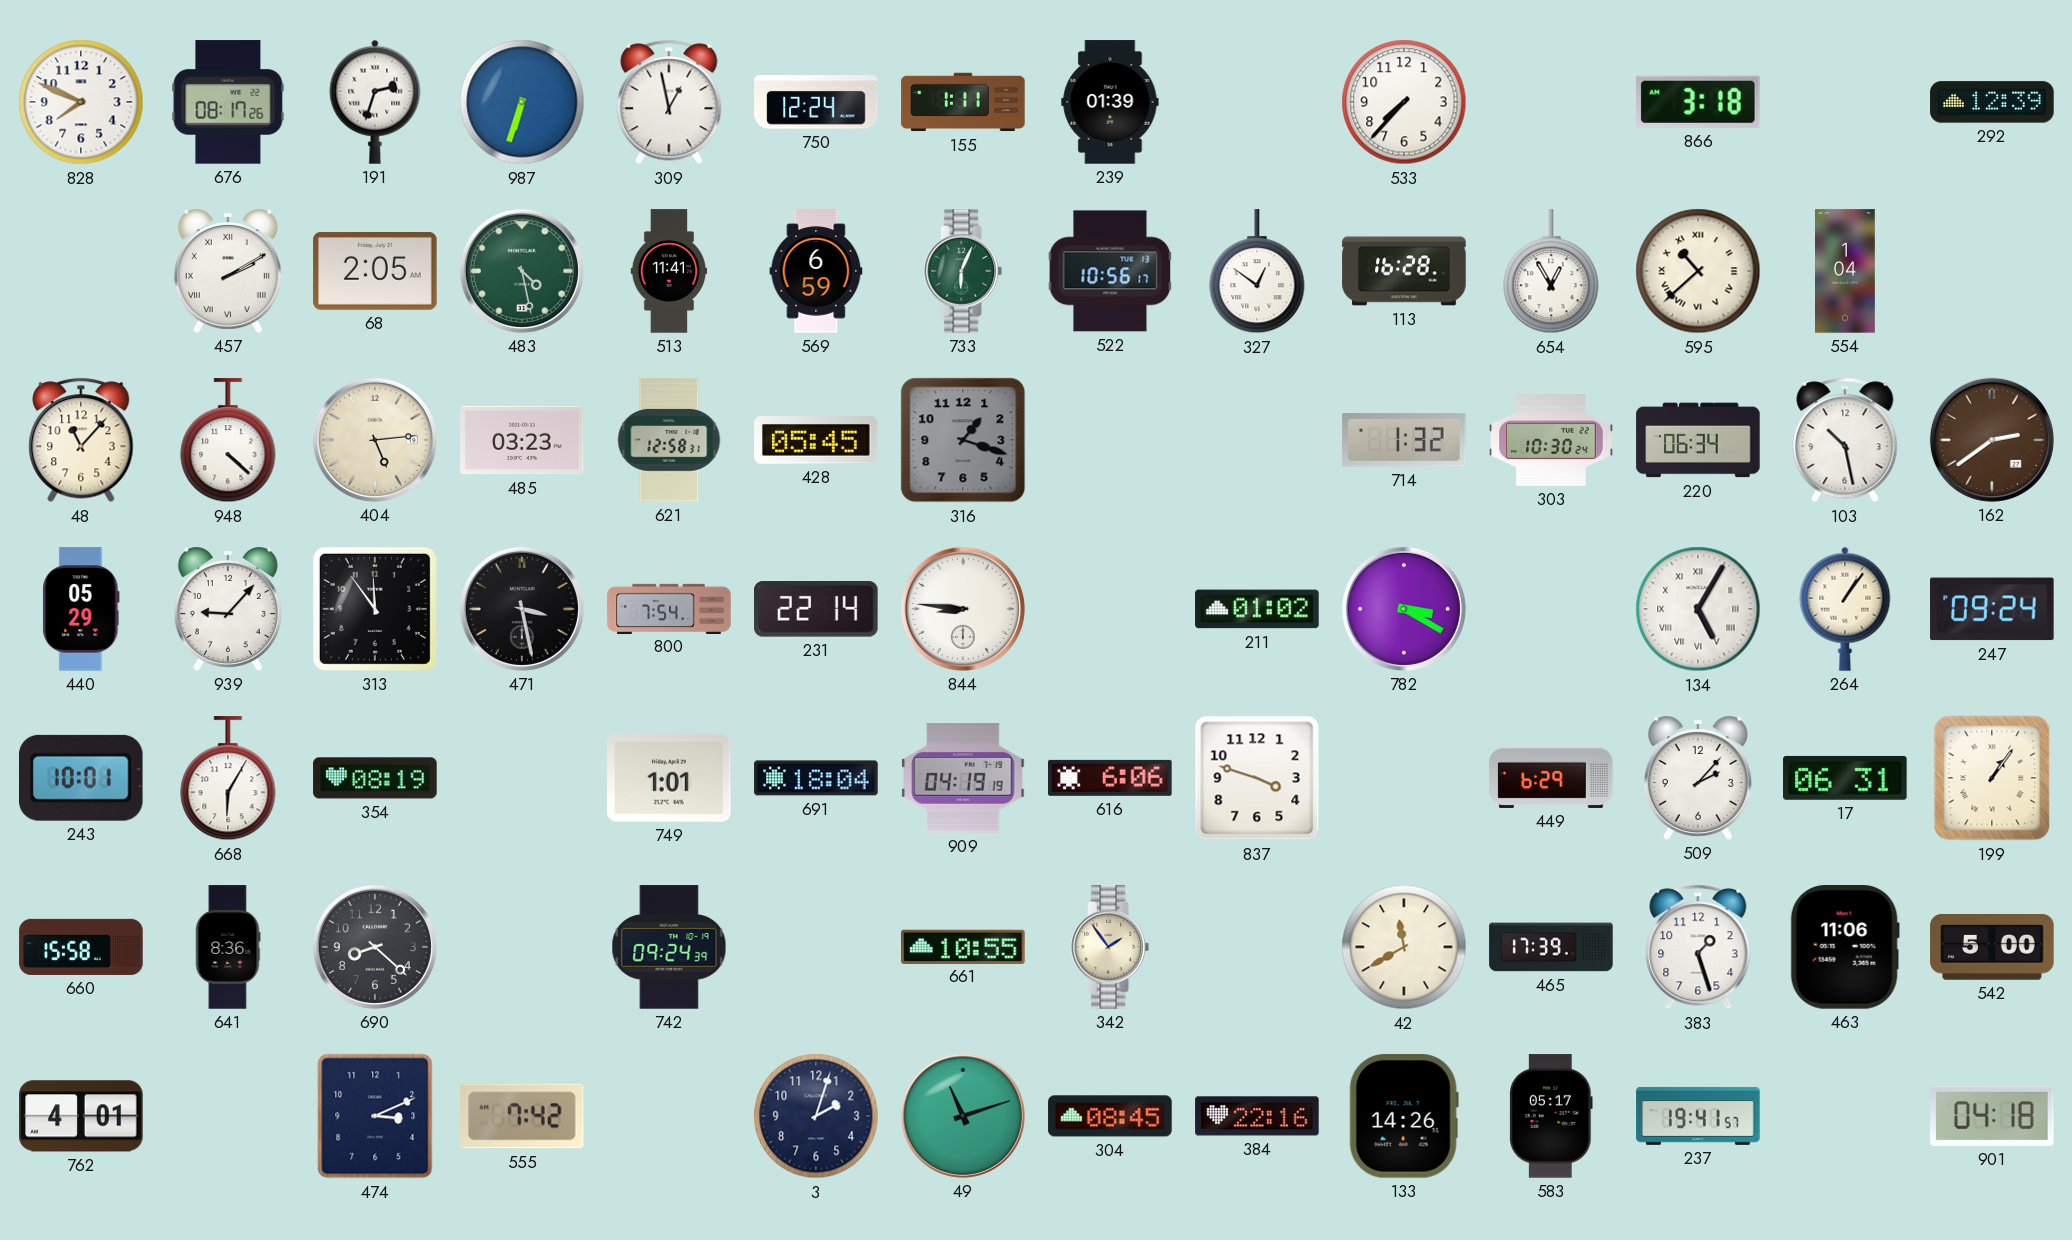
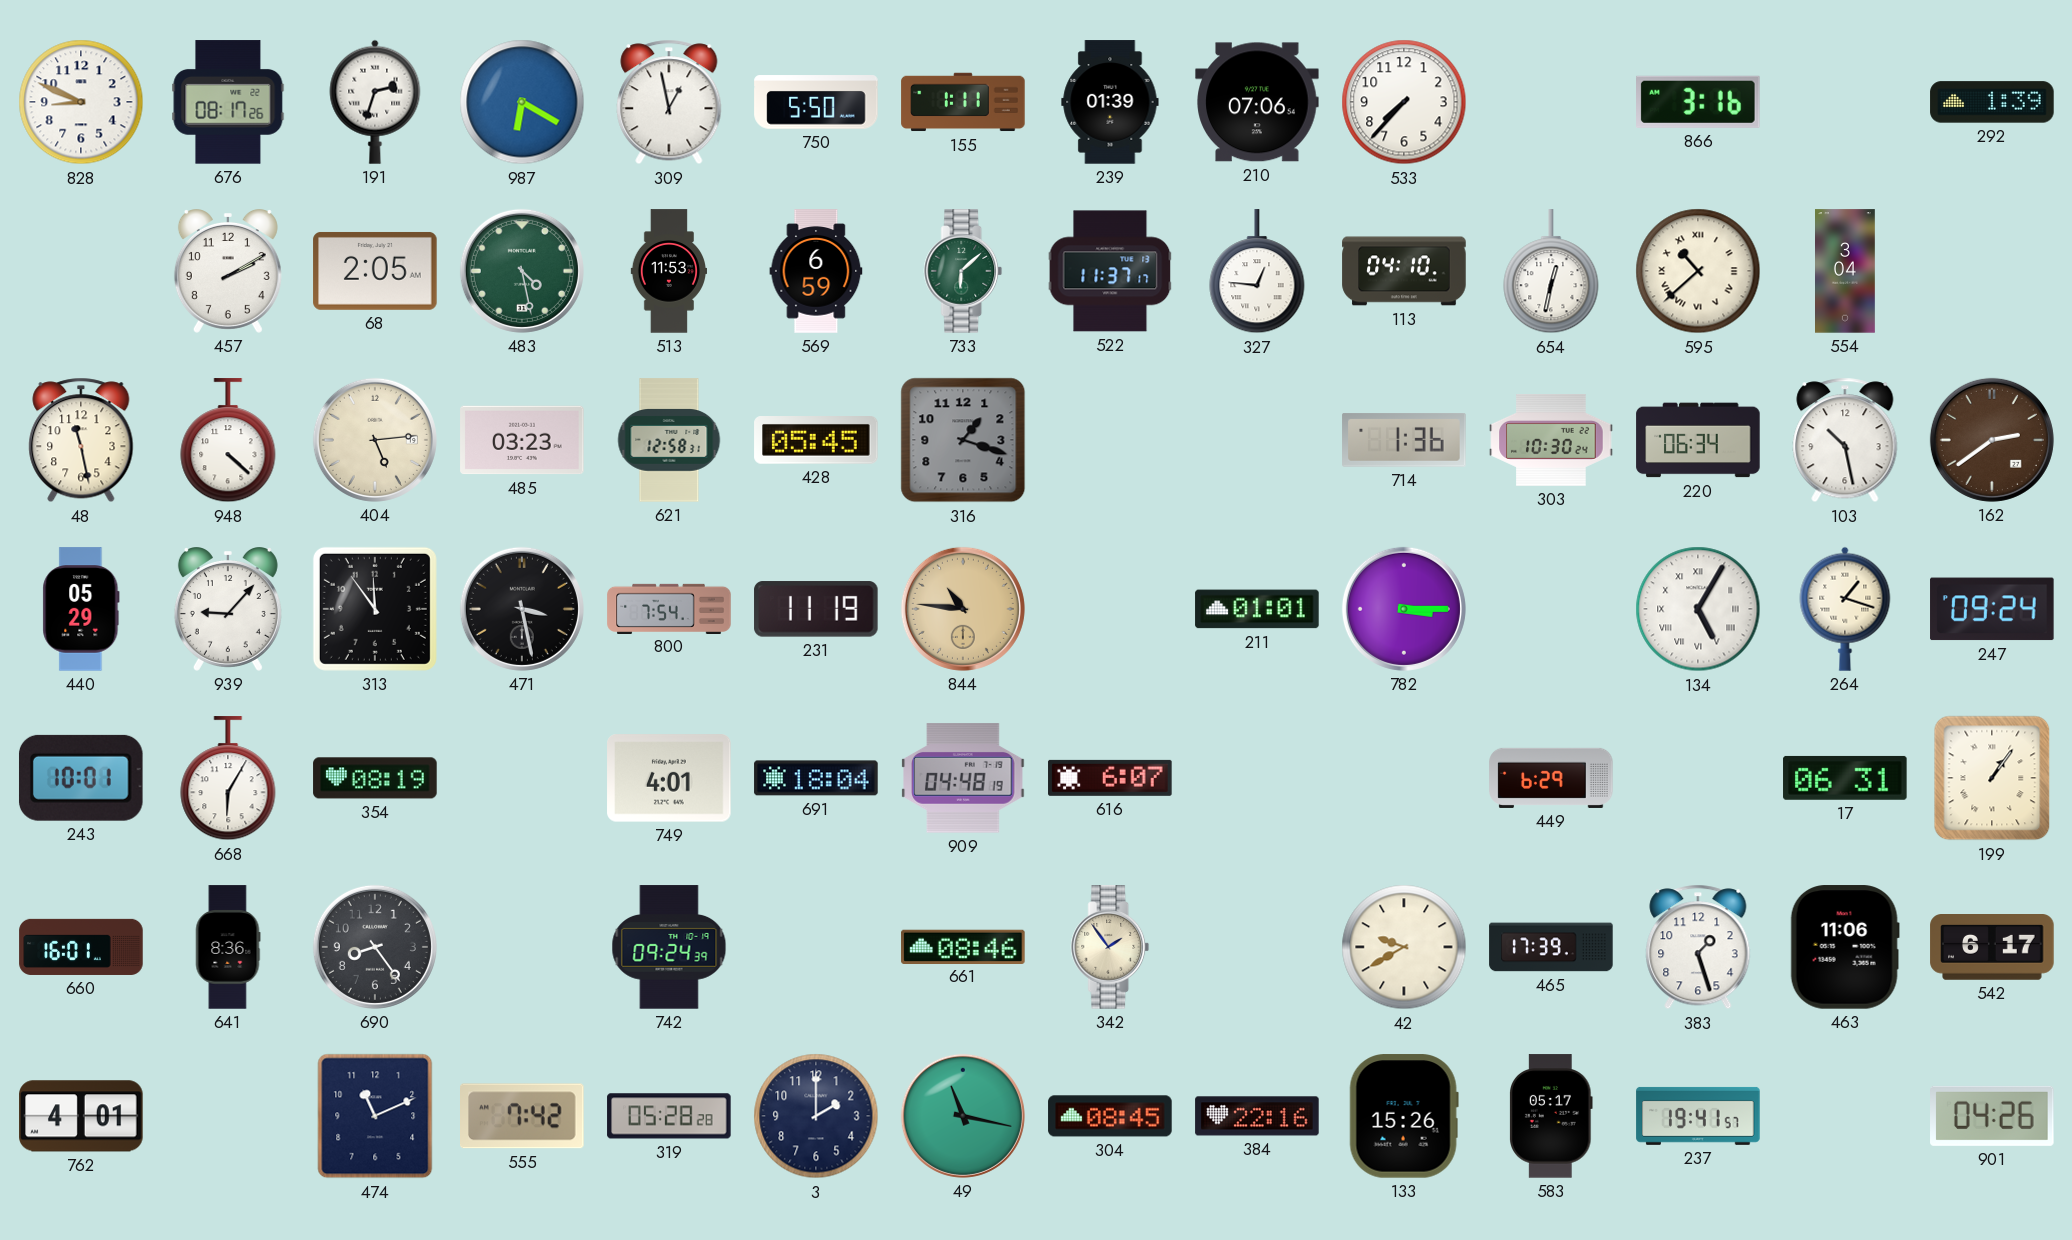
828: 7:49 -> 8:49
987: 6:33 -> 6:20
750: 12:24 -> 5:50
210: none -> 07:06
866: 3:18 -> 3:16
292: 12:39 -> 1:39
457 numerals: Roman -> Arabic
513: 11:41 -> 11:53
733: 6:04 -> 6:08
522: 10:56 -> 11:37
327: 12:51 -> 12:46
113: 16:28 -> 04:10
654: 12:55 -> 12:32
554: 1:04 -> 3:04
48: 11:07 -> 11:28
714: 1:32 -> 1:36
231: 22:14 -> 11:19
844: 8:46 -> 10:46
844 dial: white -> champagne
211: 01:02 -> 01:01
782: 3:20 -> 3:15
264: 1:06 -> 1:18
749: 1:01 -> 4:01
909: 04:19 -> 04:48
616: 6:06 -> 6:07
837: 3:48 -> none
509: 2:07 -> none
660: 15:58 -> 16:01
690: 8:22 -> 8:24
661: 10:55 -> 08:46
42: 11:40 -> 9:40
542: 5:00 -> 6:17
474: 3:11 -> 11:11
319: none -> 05:28
3: 2:03 -> 2:00
49: 11:12 -> 11:17
133: 14:26 -> 15:26
901: 04:18 -> 04:26
